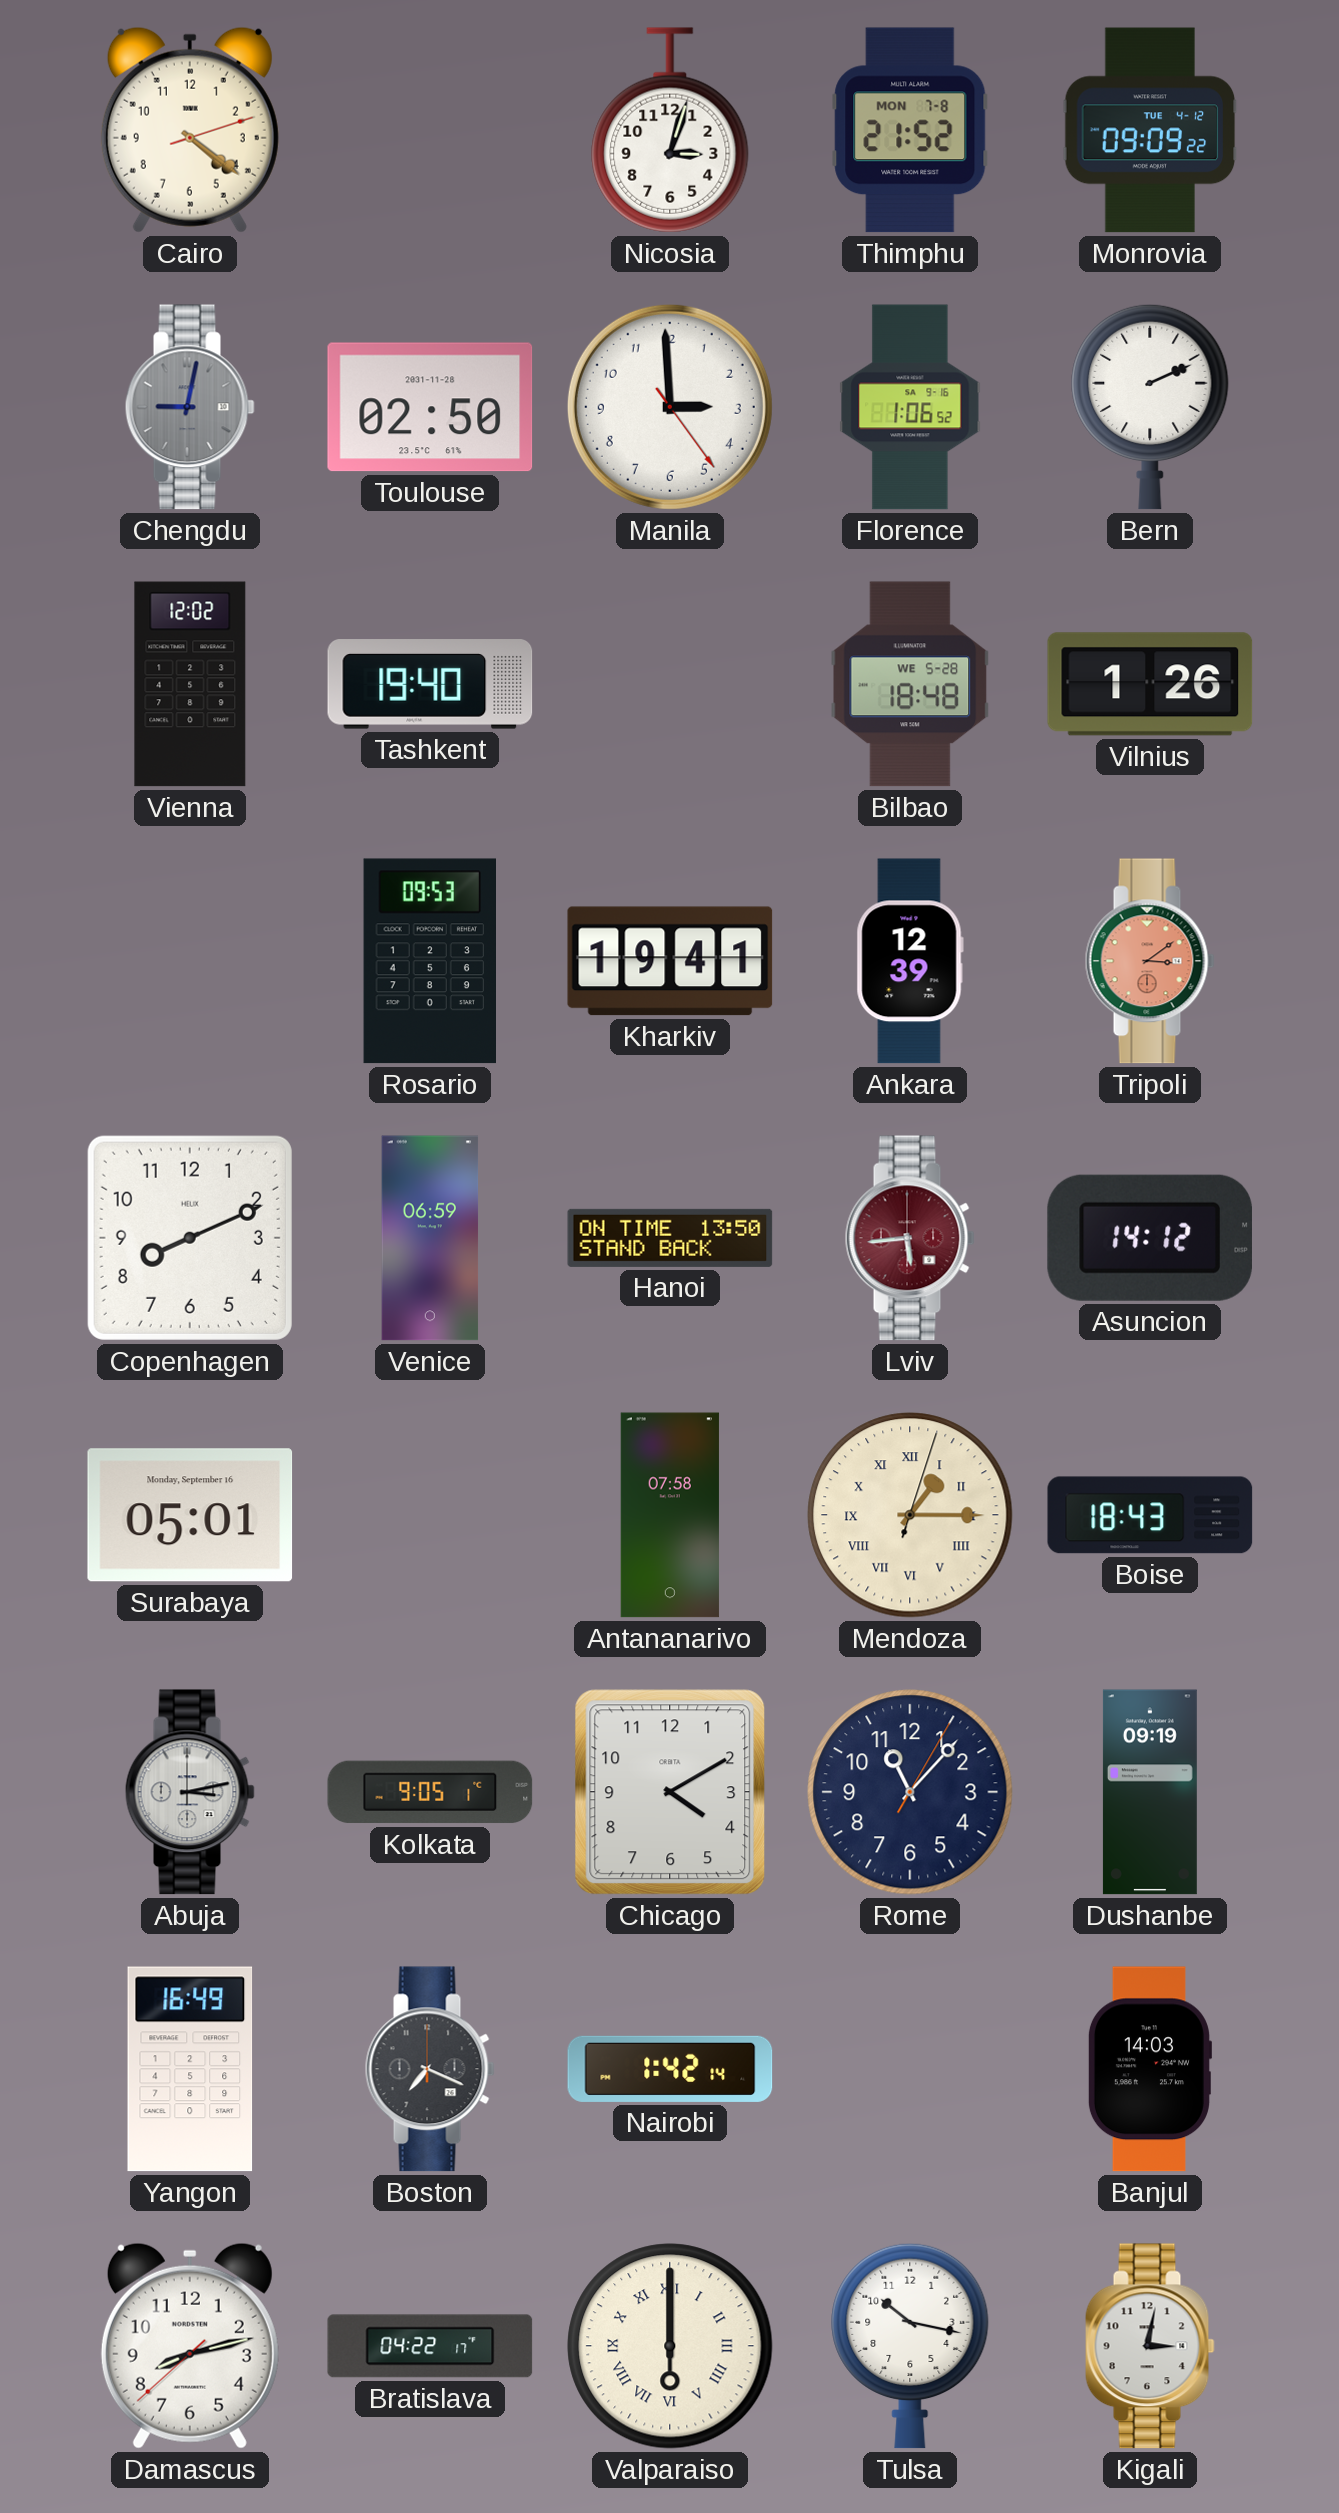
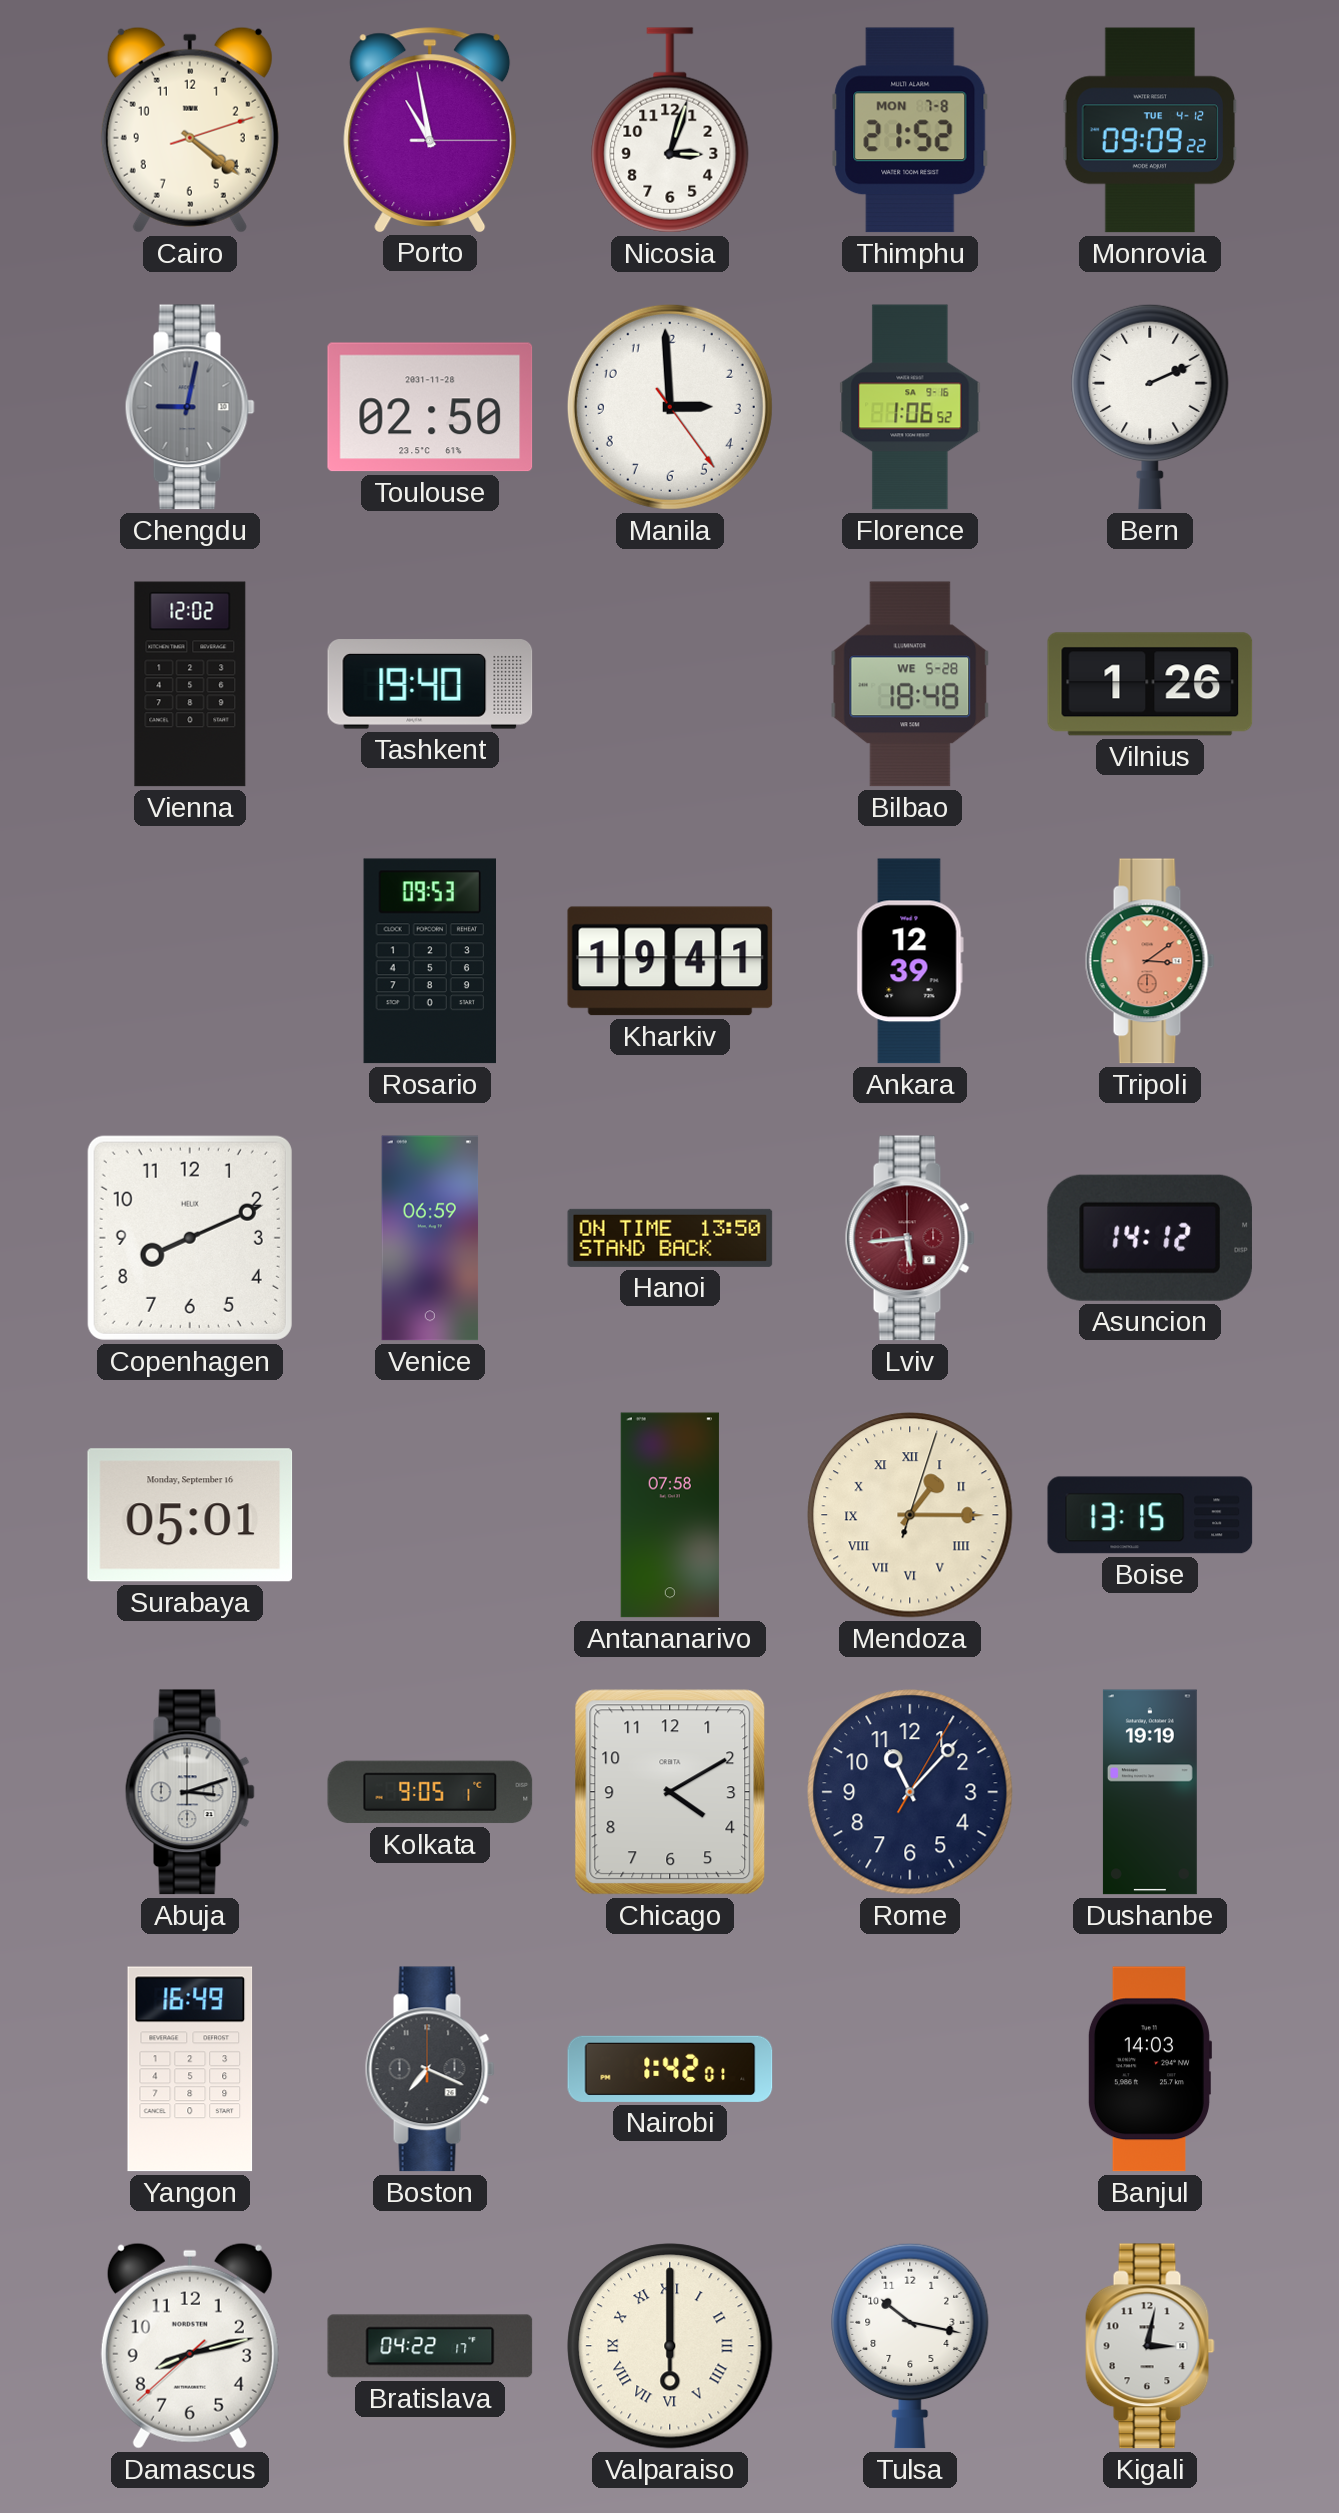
Porto: none -> 10:58
Boise: 18:43 -> 13:15
Abuja: 3:13 -> 3:12
Dushanbe: 09:19 -> 19:19
Nairobi: 1:42:14 -> 1:42:01
